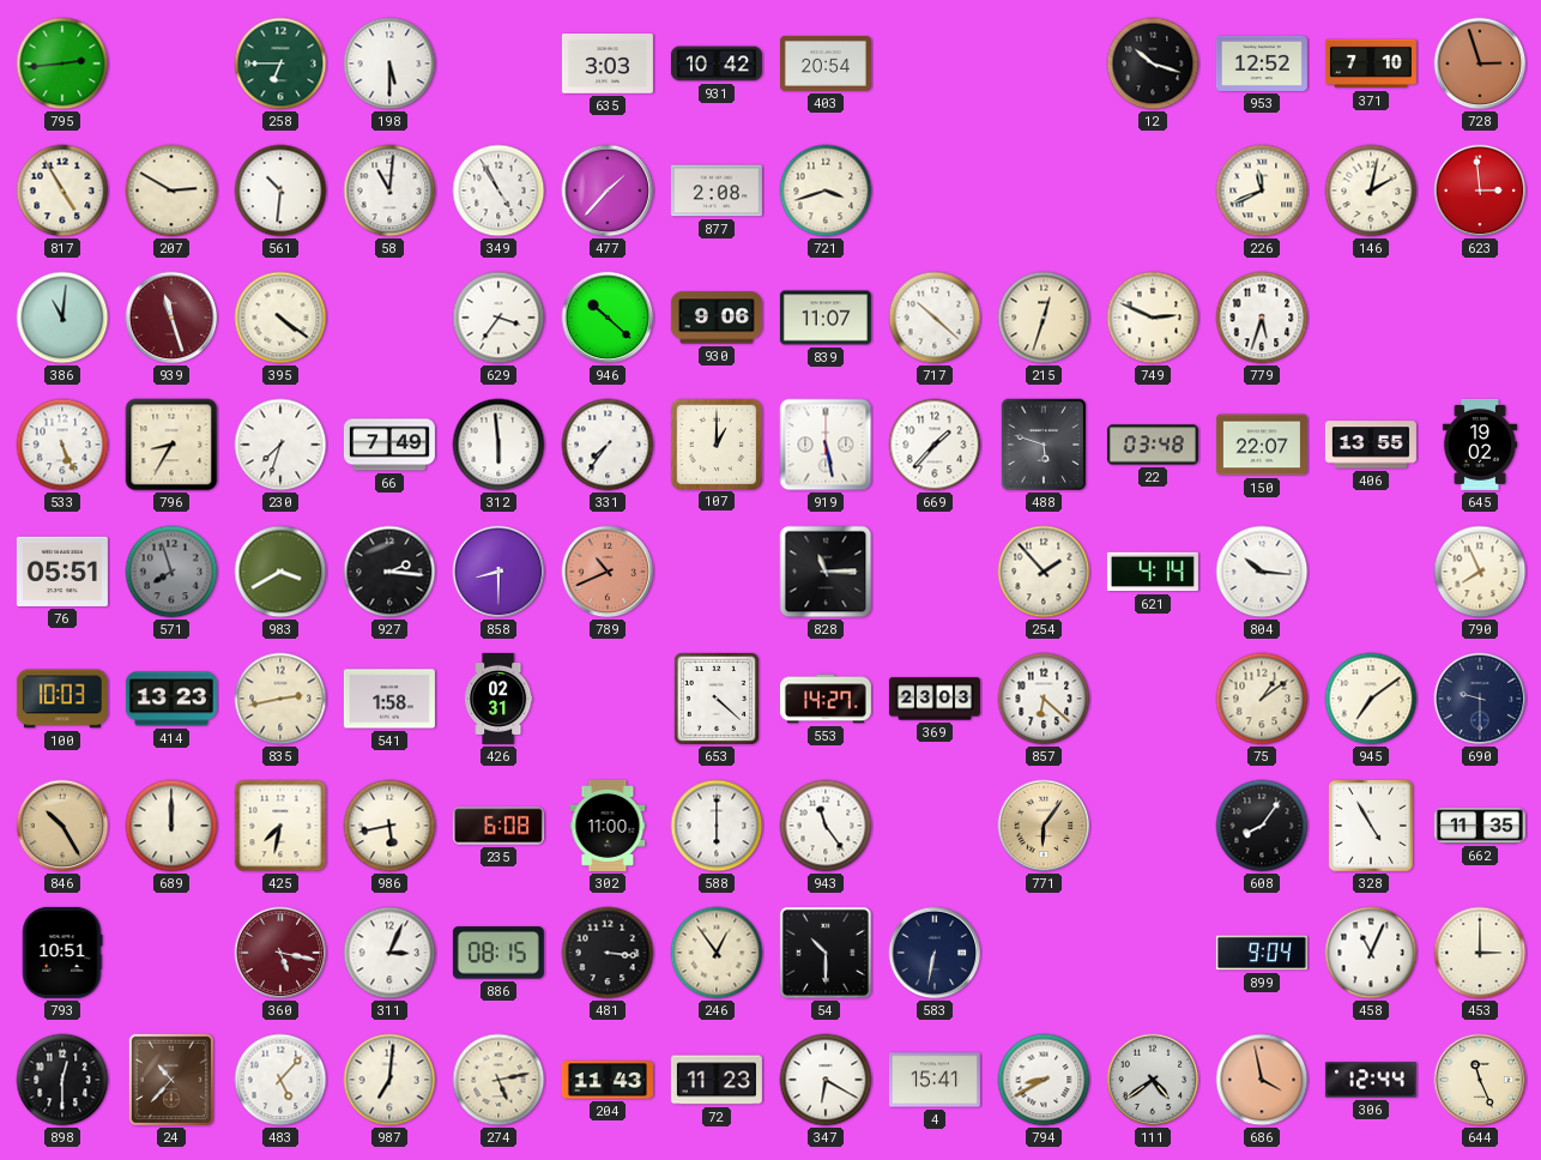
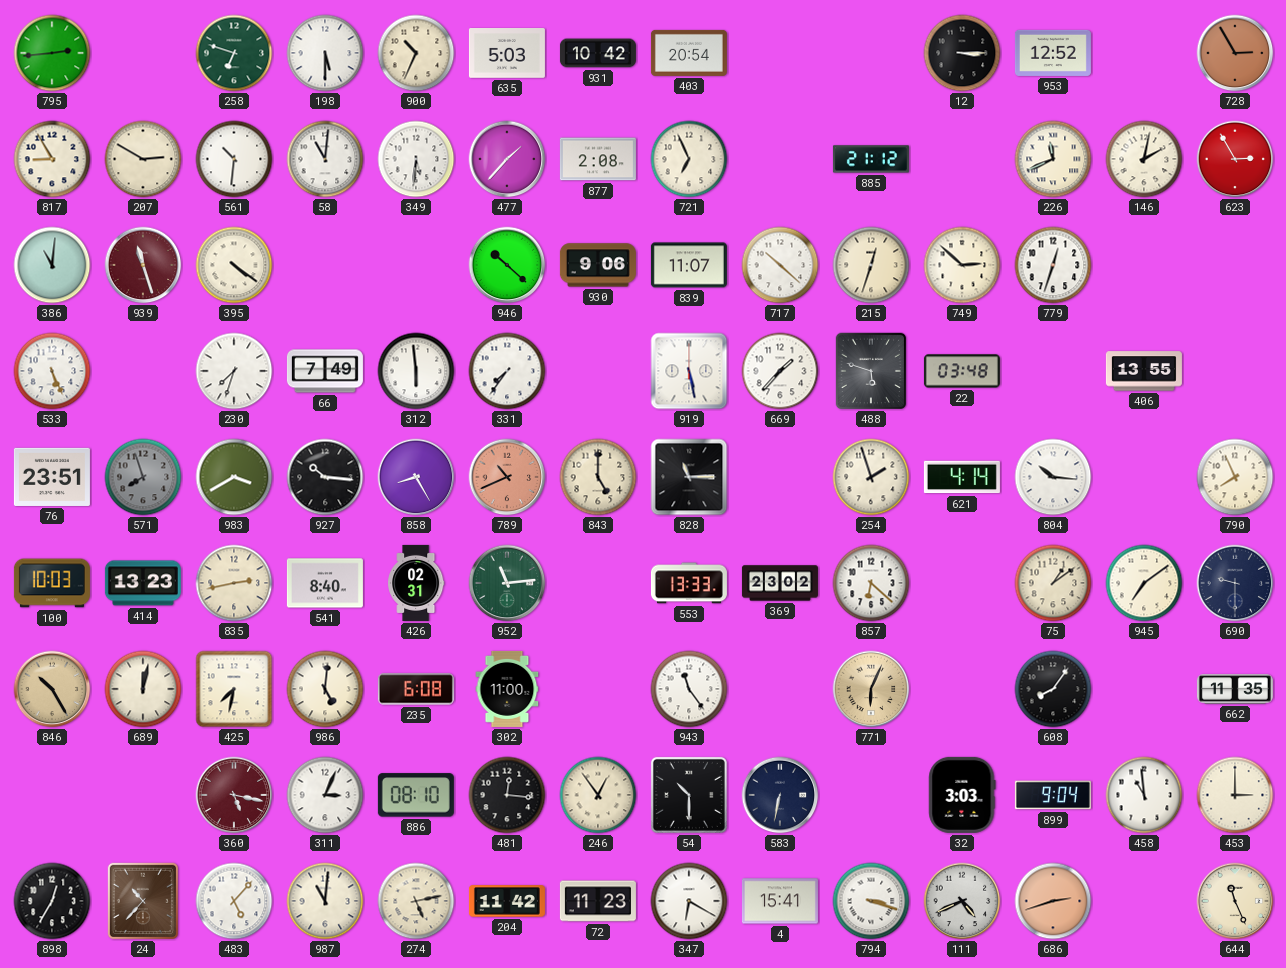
258: 6:45 -> 6:48
900: none -> 10:34
635: 3:03 -> 5:03
12: 10:18 -> 3:15
371: 7:10 -> none
728: 2:57 -> 2:55
817: 4:55 -> 8:55
349: 4:55 -> 5:31
721: 3:42 -> 6:56
885: none -> 21:12
623: 2:59 -> 2:55
629: 3:36 -> none
749: 2:49 -> 2:52
779: 5:33 -> 12:33
796: 8:35 -> none
107: 1:00 -> none
150: 22:07 -> none
645: 19:02 -> none
76: 05:51 -> 23:51
927: 2:16 -> 10:16
858: 8:30 -> 8:25
843: none -> 5:00
254: 1:53 -> 1:57
541: 1:58 -> 8:40
952: none -> 11:14
653: 4:22 -> none
553: 14:27 -> 13:33
369: 23:03 -> 23:02
689: 12:00 -> 12:02
986: 5:43 -> 5:01
588: 6:00 -> none
771: 6:06 -> 6:04
328: 4:55 -> none
793: 10:51 -> none
886: 08:15 -> 08:10
481: 3:16 -> 12:16
32: none -> 3:03
458: 11:04 -> 10:59
898: 12:30 -> 12:35
987: 7:01 -> 11:01
204: 11:43 -> 11:42
794: 8:40 -> 3:18
111: 4:39 -> 4:41
686: 3:58 -> 2:42
306: 12:44 -> none
